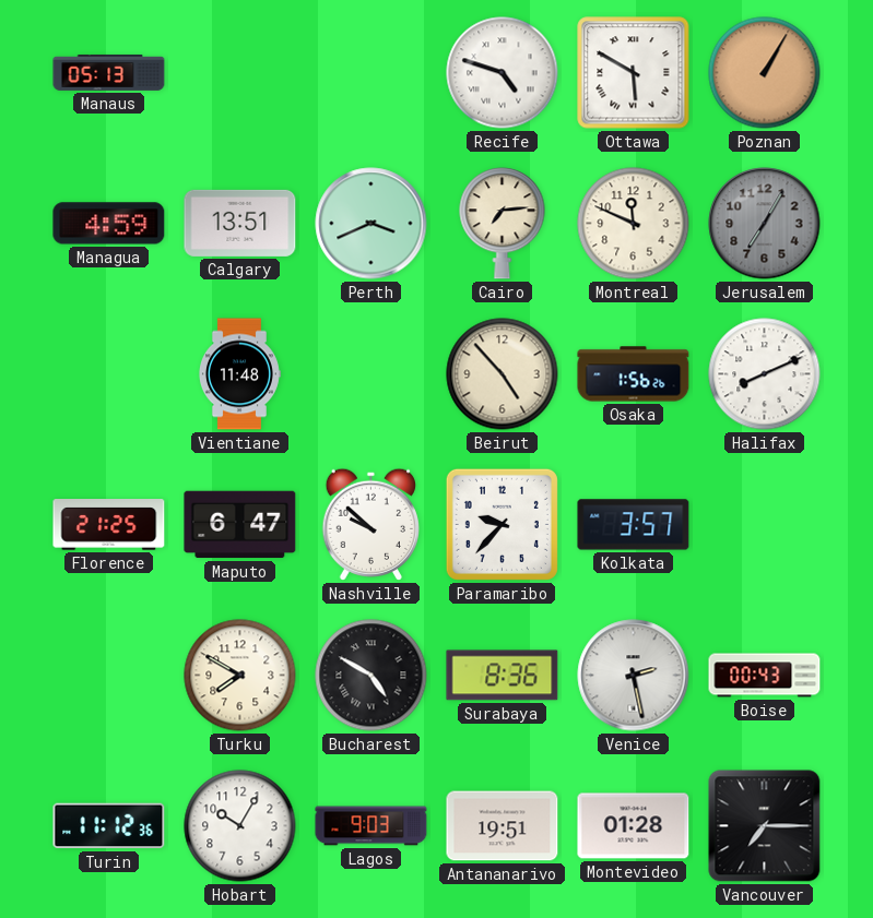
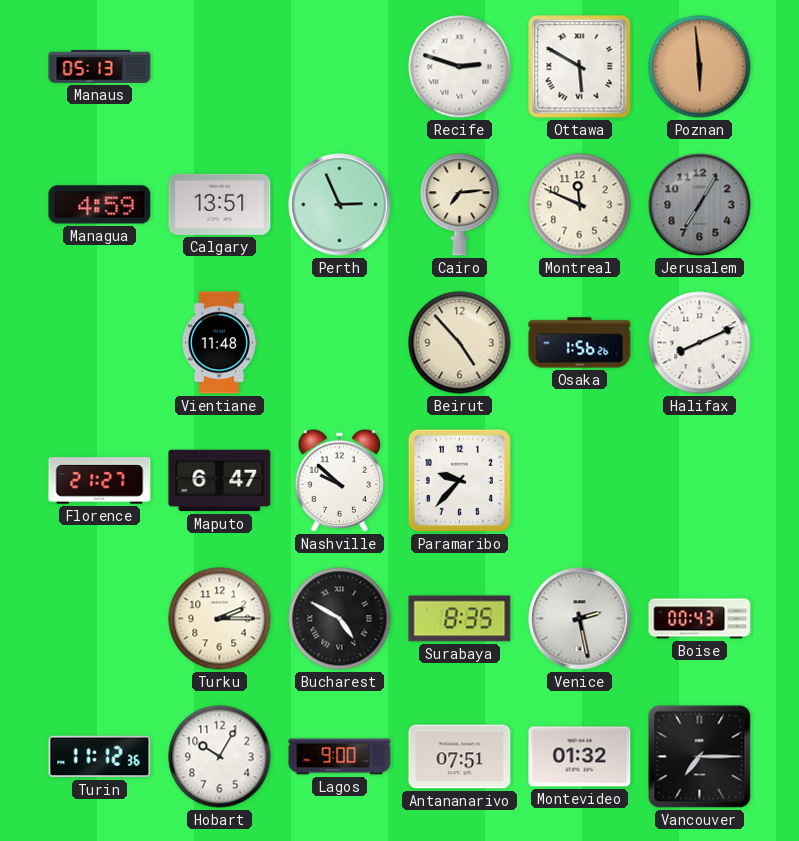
Recife: 4:48 -> 2:48
Poznan: 1:05 -> 5:59
Perth: 3:41 -> 2:56
Florence: 21:25 -> 21:27
Kolkata: 3:57 -> none
Turku: 7:50 -> 2:15
Surabaya: 8:36 -> 8:35
Lagos: 9:03 -> 9:00
Antananarivo: 19:51 -> 07:51
Montevideo: 01:28 -> 01:32
